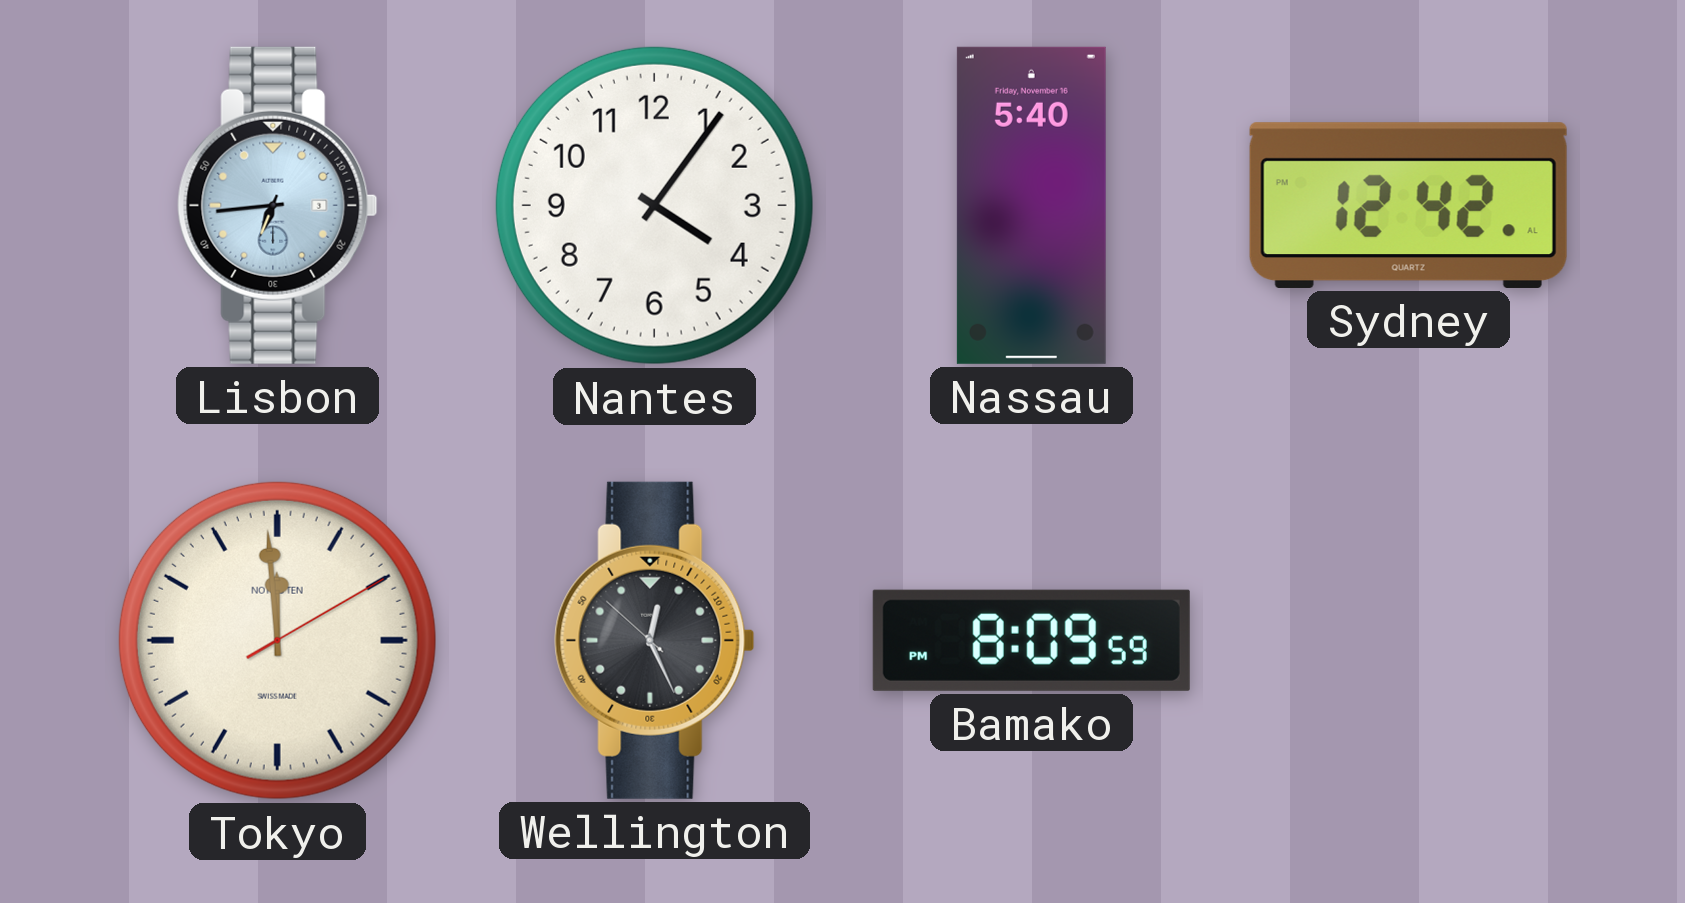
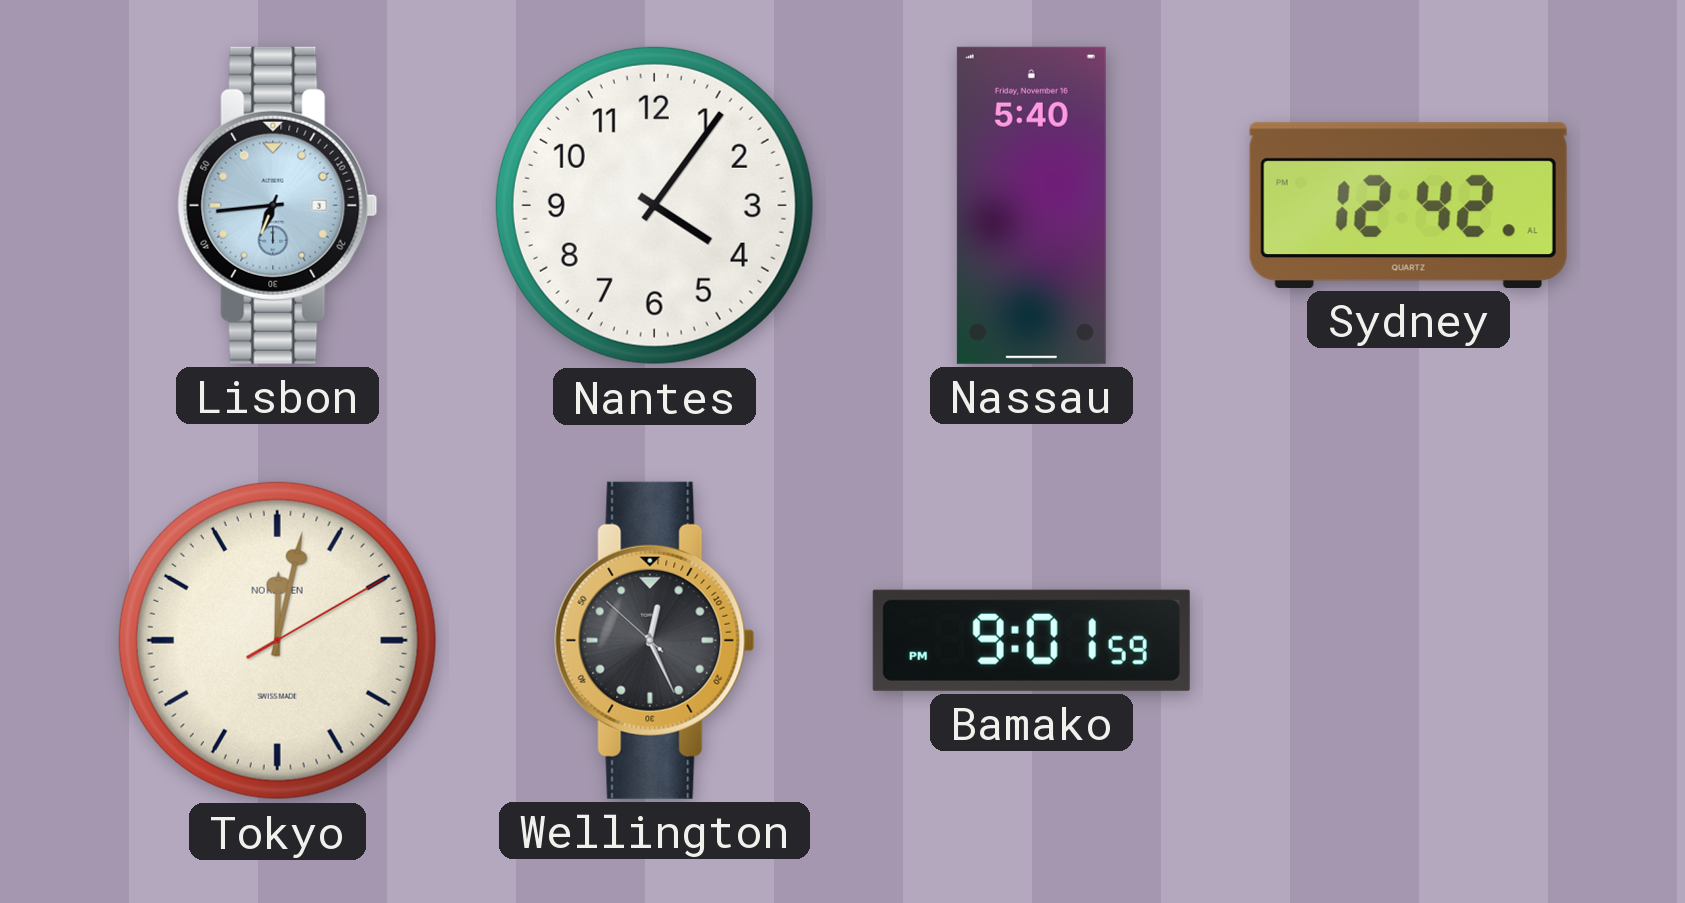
Tokyo: 11:59 -> 12:02
Bamako: 8:09 -> 9:01
